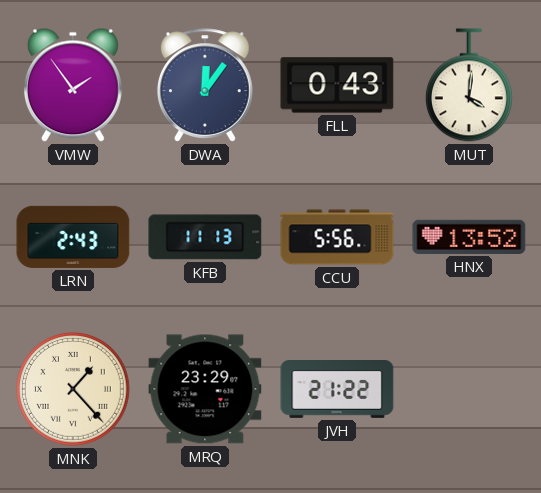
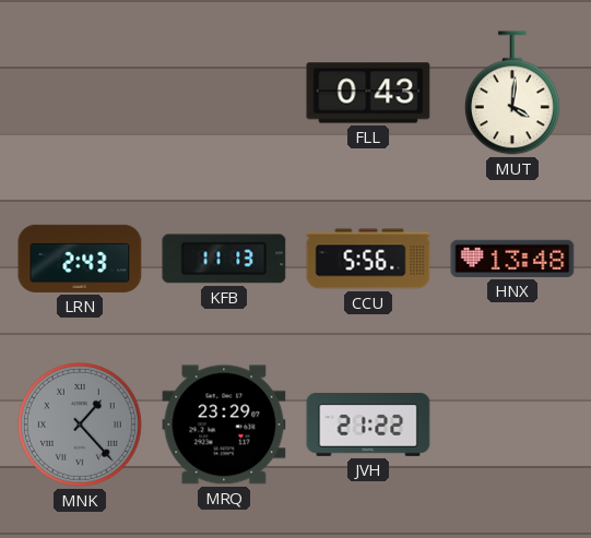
VMW: 1:54 -> none
DWA: 12:06 -> none
HNX: 13:52 -> 13:48
MNK dial: cream -> grey
